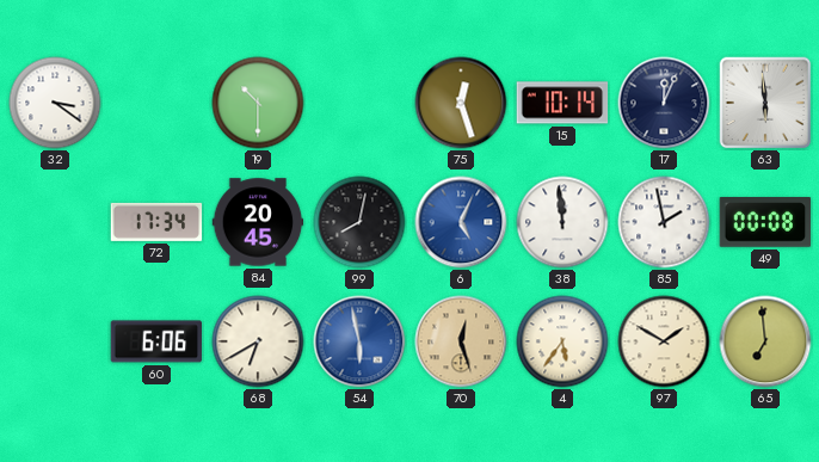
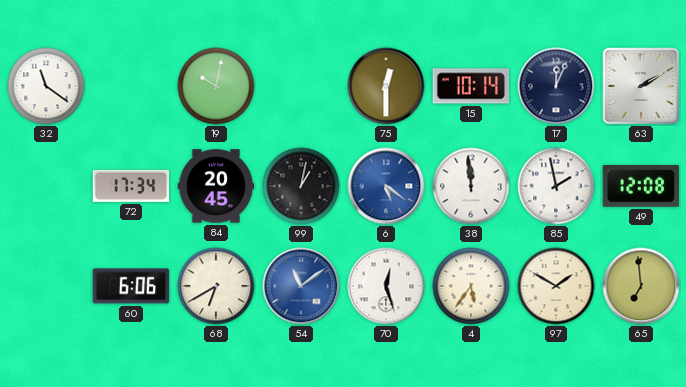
32: 3:21 -> 11:21
19: 10:30 -> 10:02
75: 12:27 -> 12:30
63: 5:59 -> 2:10
99: 8:02 -> 1:02
6: 5:04 -> 5:21
49: 00:08 -> 12:08
54: 5:58 -> 11:09
70 dial: champagne -> white
